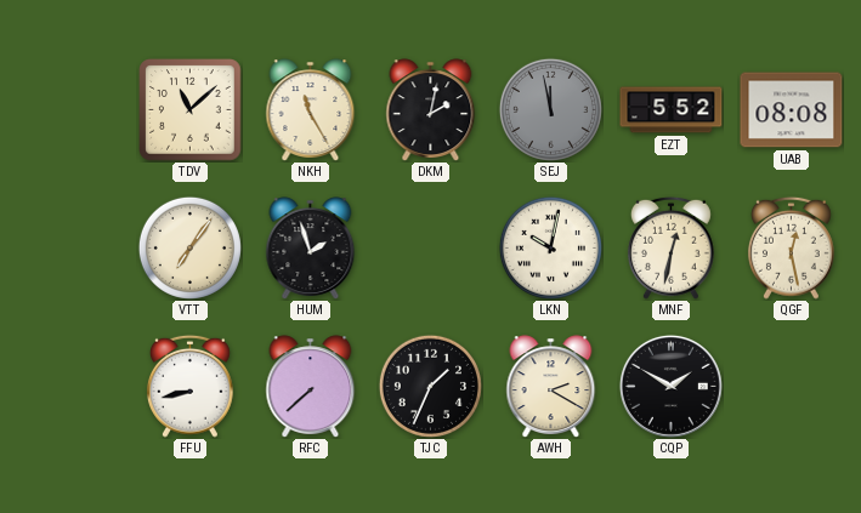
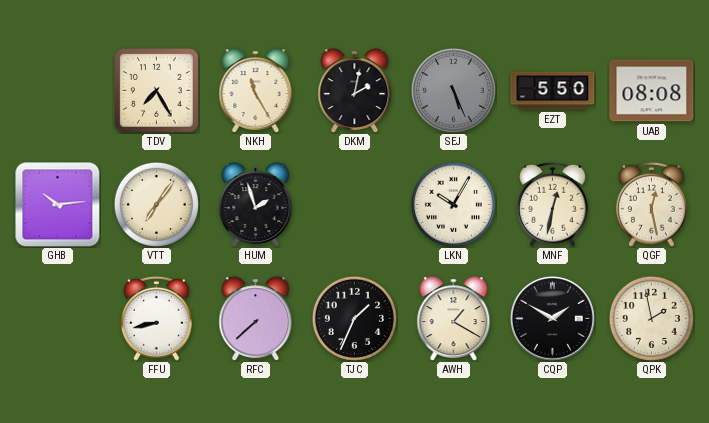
TDV: 11:08 -> 7:25
SEJ: 11:58 -> 5:26
EZT: 5:52 -> 5:50
GHB: none -> 10:14
LKN: 10:02 -> 10:05
AWH: 2:20 -> 1:20
QPK: none -> 1:58
